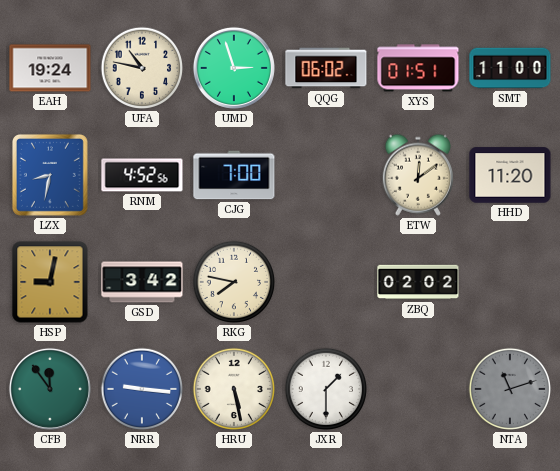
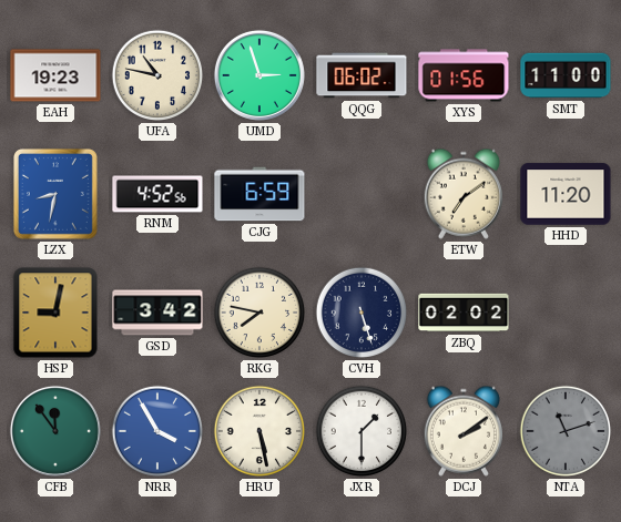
EAH: 19:24 -> 19:23
XYS: 01:51 -> 01:56
CJG: 7:00 -> 6:59
ETW: 12:09 -> 7:09
CVH: none -> 5:27
NRR: 9:16 -> 3:55
DCJ: none -> 2:09
